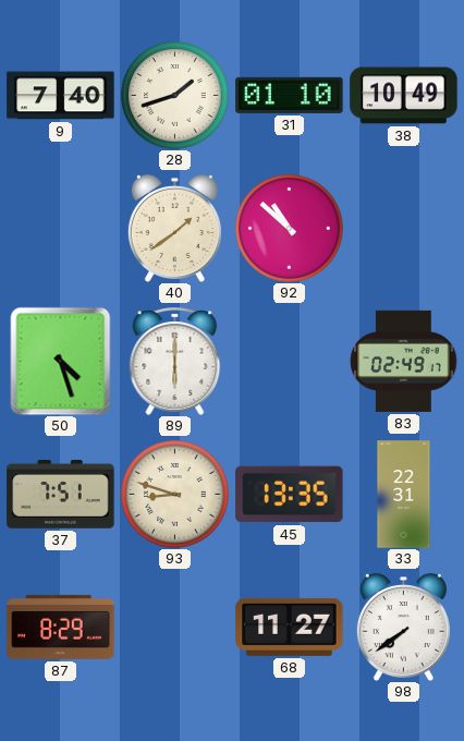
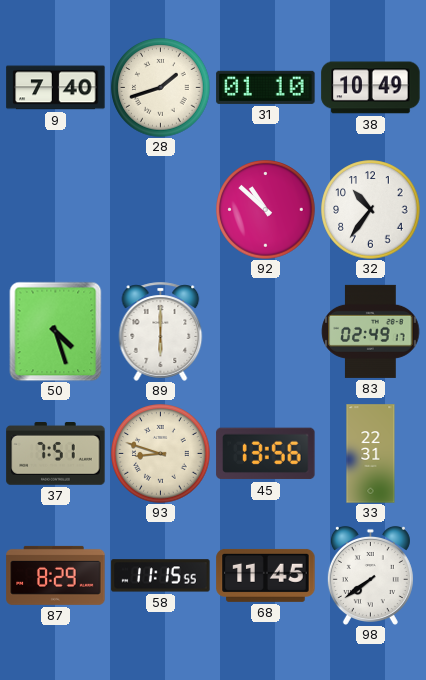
40: 1:39 -> none
32: none -> 10:36
45: 13:35 -> 13:56
58: none -> 11:15
68: 11:27 -> 11:45
